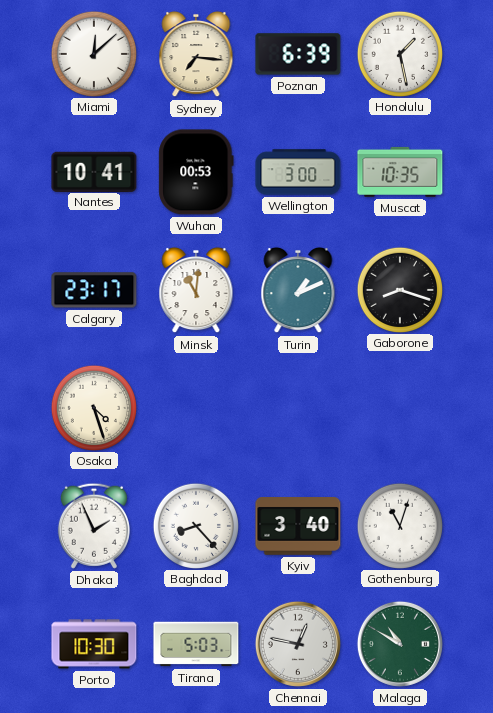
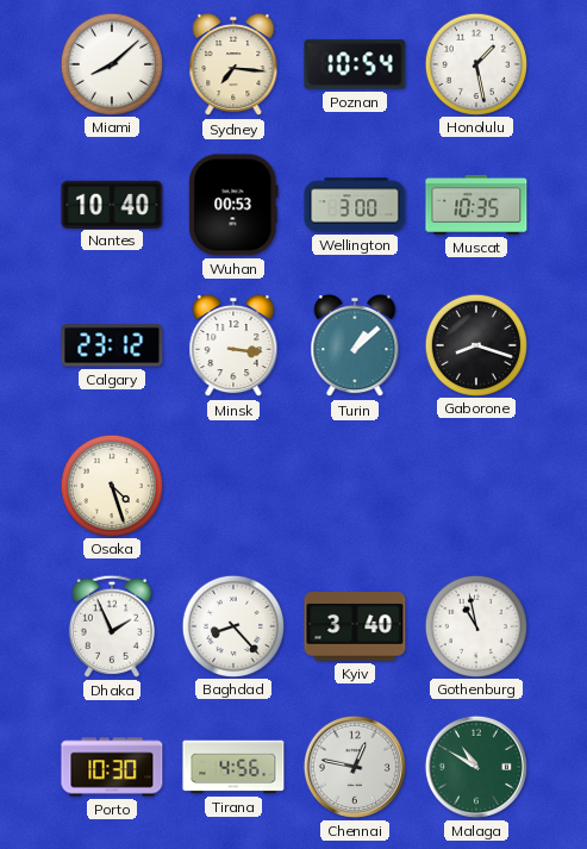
Miami: 12:08 -> 8:08
Poznan: 6:39 -> 10:54
Nantes: 10:41 -> 10:40
Calgary: 23:17 -> 23:12
Minsk: 11:01 -> 3:16
Turin: 1:11 -> 1:08
Gothenburg: 11:03 -> 10:58
Tirana: 5:03 -> 4:56
